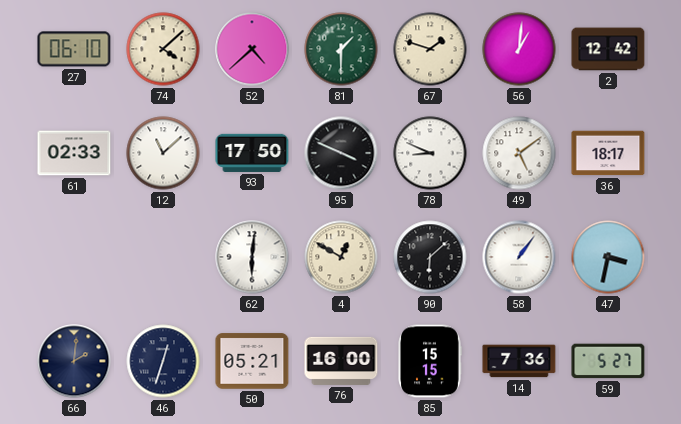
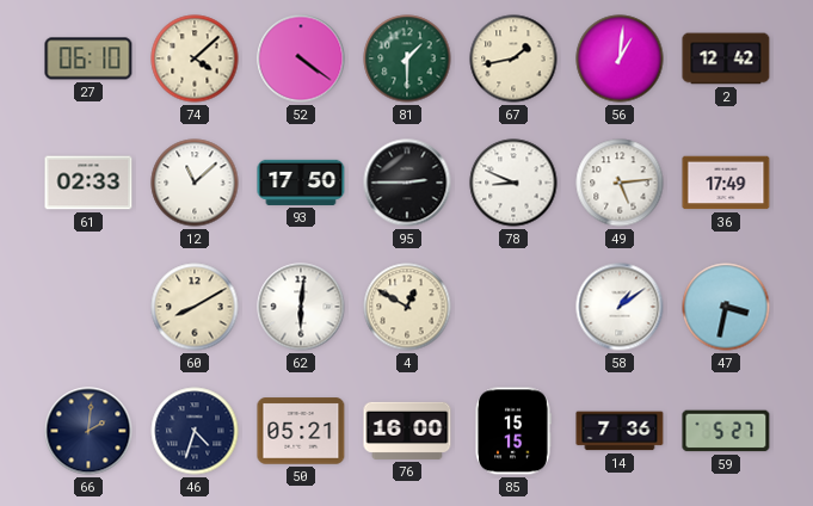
52: 4:38 -> 4:21
67: 1:48 -> 1:43
95: 3:49 -> 2:45
49: 5:09 -> 5:14
36: 18:17 -> 17:49
60: none -> 8:10
90: 6:08 -> none
58: 1:06 -> 1:09
46: 12:33 -> 4:33
